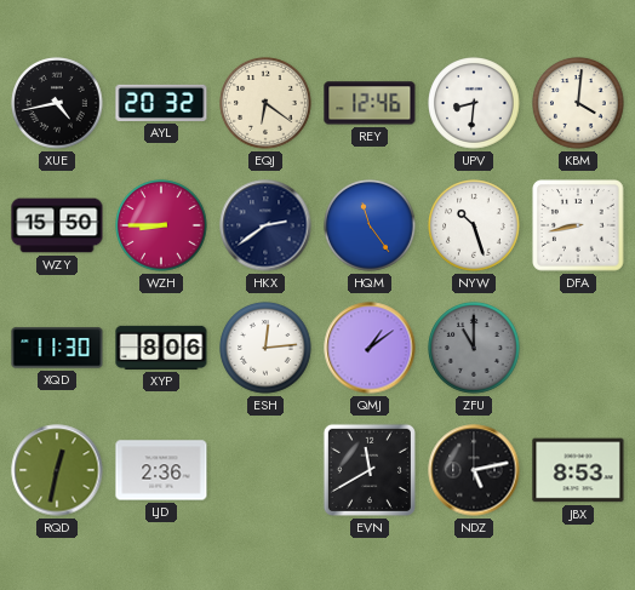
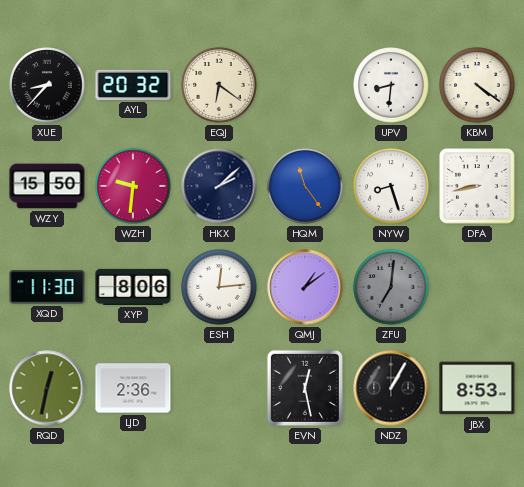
XUE: 4:43 -> 8:37
REY: 12:46 -> none
KBM: 4:01 -> 4:21
WZH: 8:45 -> 9:31
HKX: 2:39 -> 2:08
NYW: 10:27 -> 8:27
ZFU: 11:00 -> 7:01
EVN: 11:40 -> 12:28
NDZ: 5:13 -> 1:05
